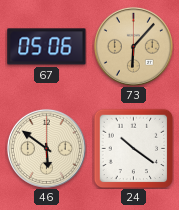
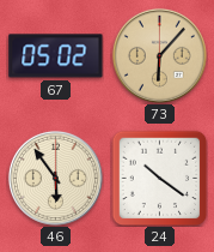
67: 05:06 -> 05:02
46: 5:51 -> 5:54
